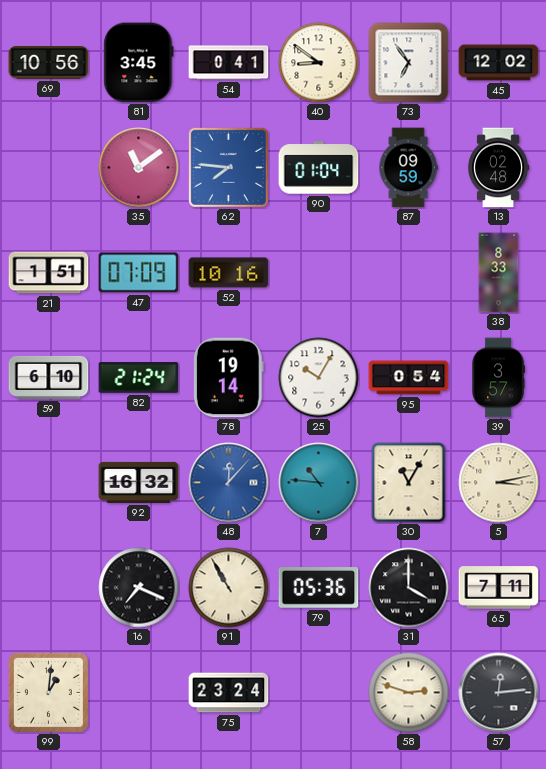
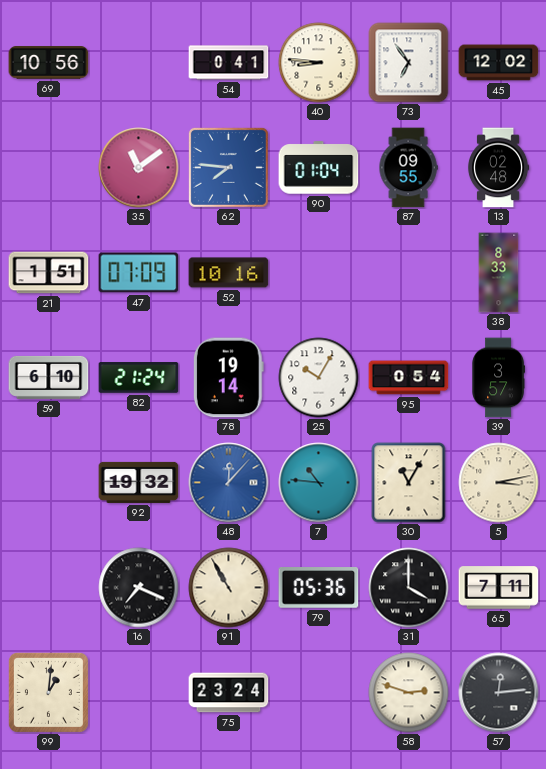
81: 3:45 -> none
40: 8:51 -> 8:46
87: 09:59 -> 09:55
92: 16:32 -> 19:32
